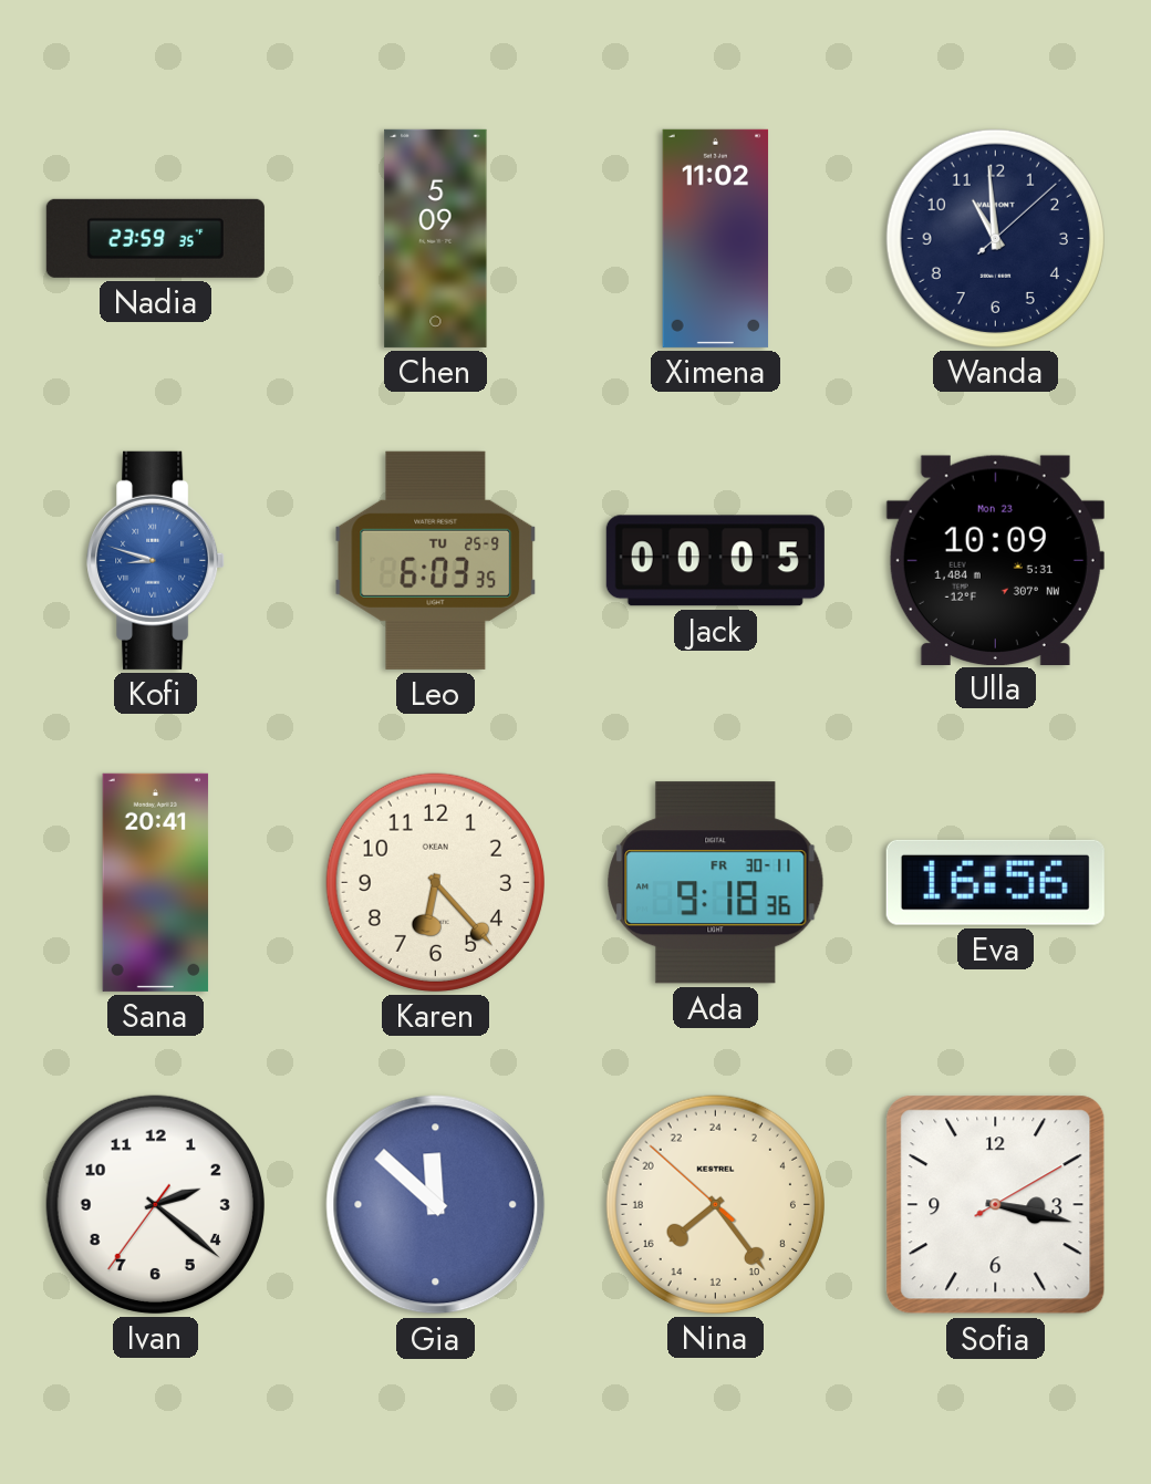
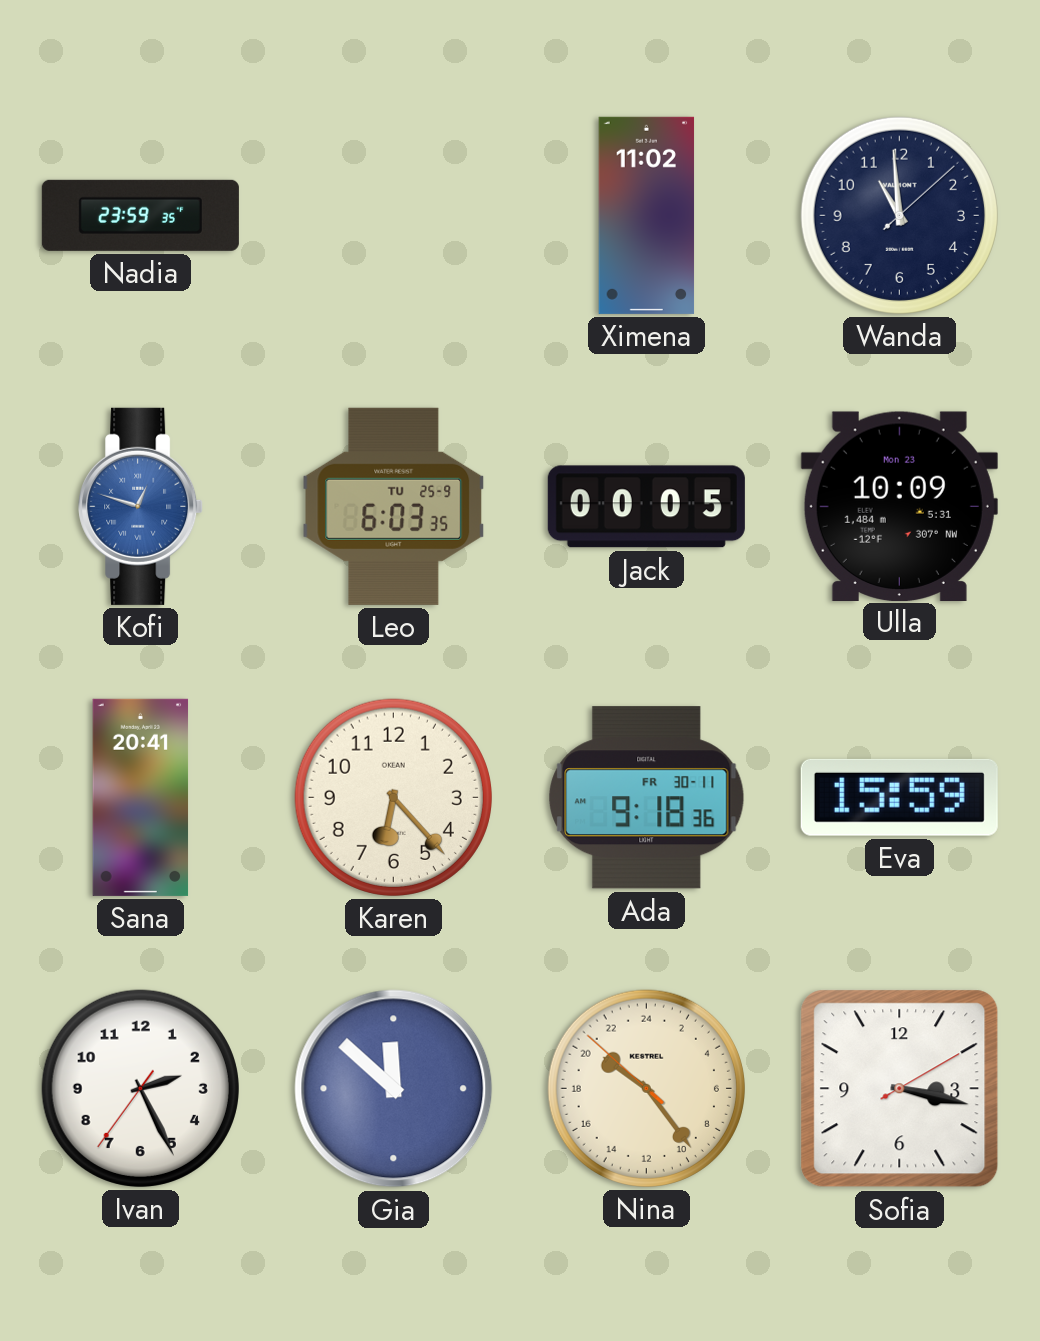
Chen: 5:09 -> none
Kofi: 8:48 -> 12:48
Eva: 16:56 -> 15:59
Ivan: 2:21 -> 2:25
Nina: 15:23 -> 20:23
